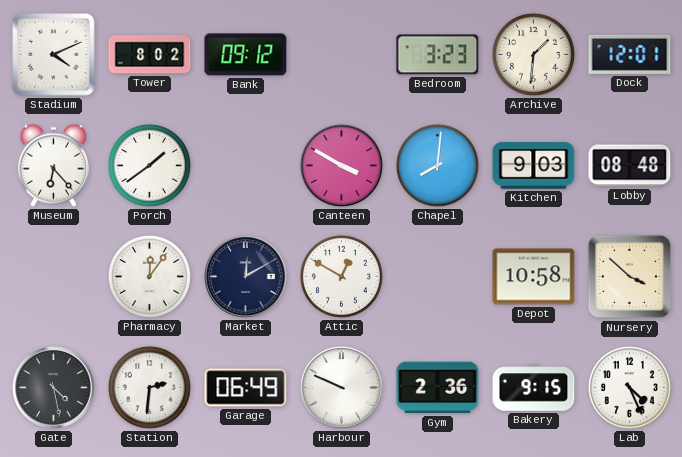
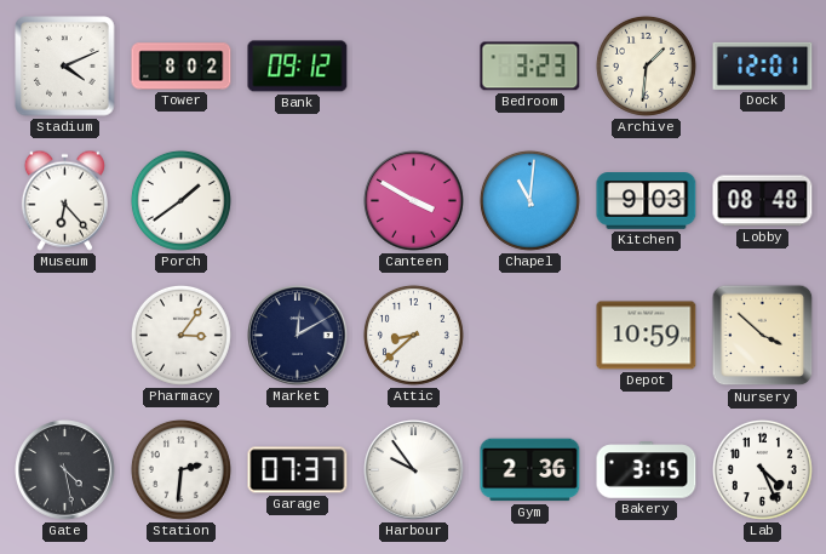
Chapel: 8:01 -> 11:01
Pharmacy: 12:06 -> 3:06
Attic: 12:50 -> 8:38
Depot: 10:58 -> 10:59
Garage: 06:49 -> 07:37
Harbour: 9:49 -> 9:54
Bakery: 9:15 -> 3:15
